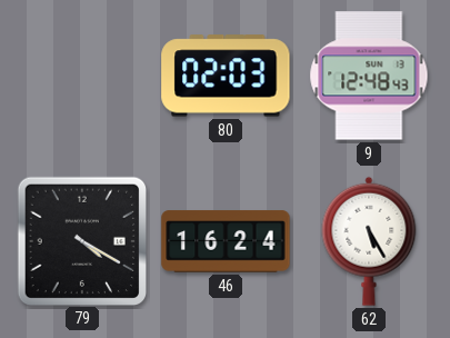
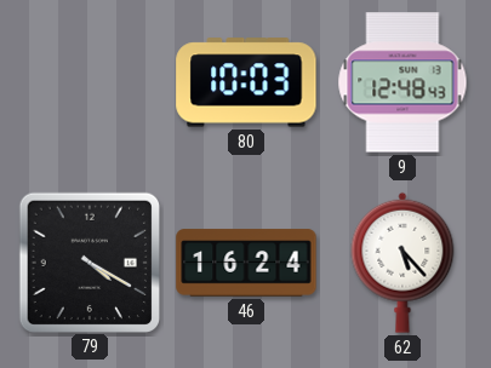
80: 02:03 -> 10:03
62: 5:25 -> 5:23
